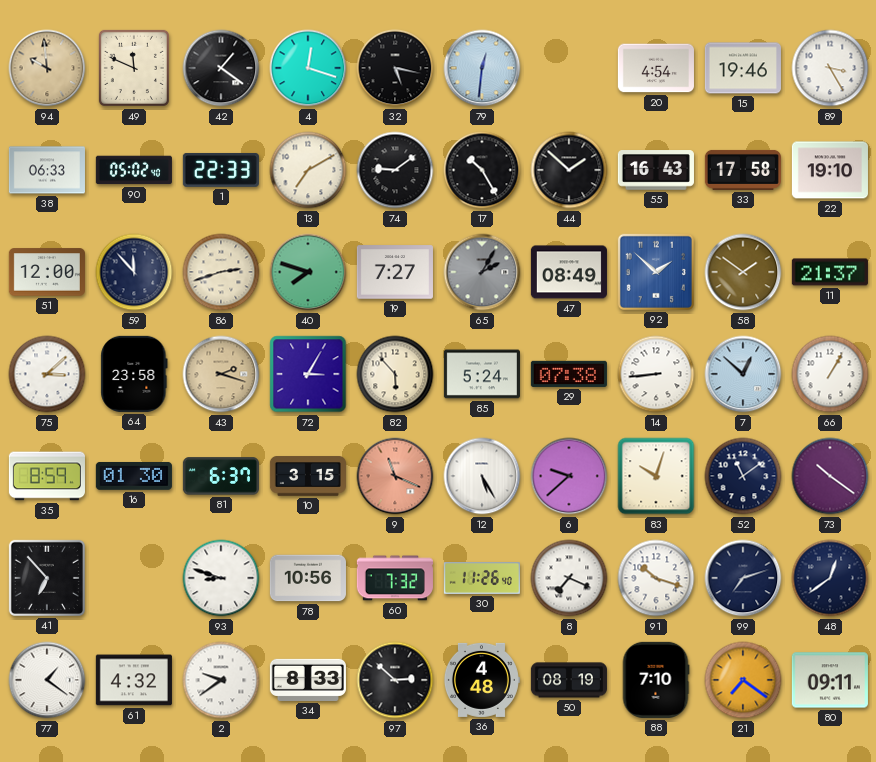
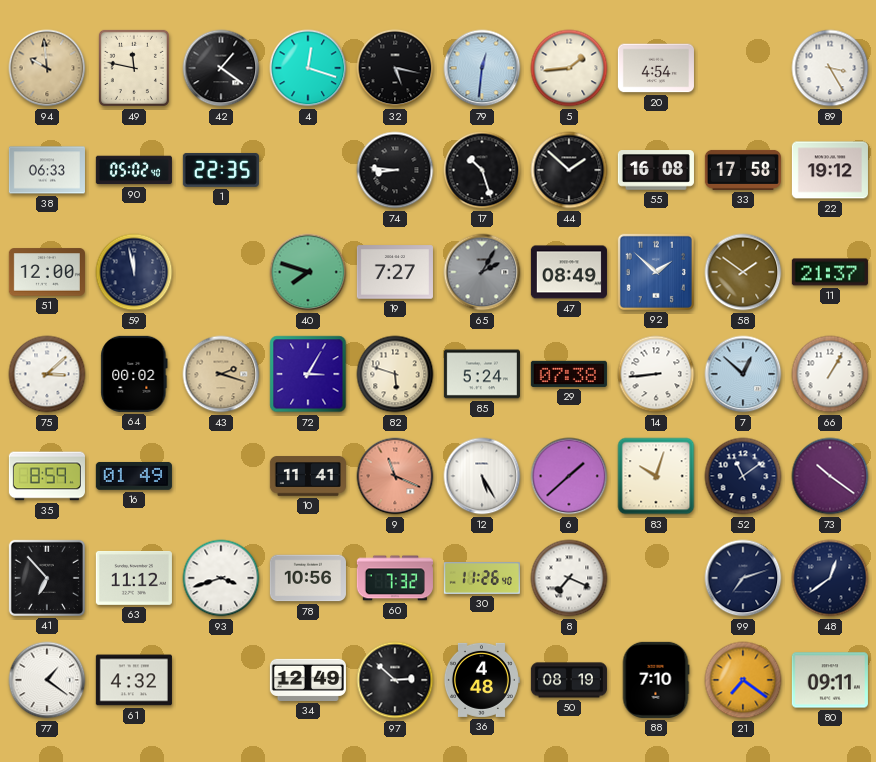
49: 11:49 -> 11:47
5: none -> 1:44
15: 19:46 -> none
1: 22:33 -> 22:35
13: 7:10 -> none
74: 9:09 -> 8:46
17: 10:25 -> 10:27
55: 16:43 -> 16:08
22: 19:10 -> 19:12
59: 11:53 -> 11:58
86: 2:42 -> none
64: 23:58 -> 00:02
82: 5:53 -> 5:48
16: 01:30 -> 01:49
81: 6:37 -> none
10: 3:15 -> 11:41
6: 9:38 -> 1:38
63: none -> 11:12
93: 8:48 -> 3:42
91: 10:18 -> none
2: 9:39 -> none
34: 8:33 -> 12:49
